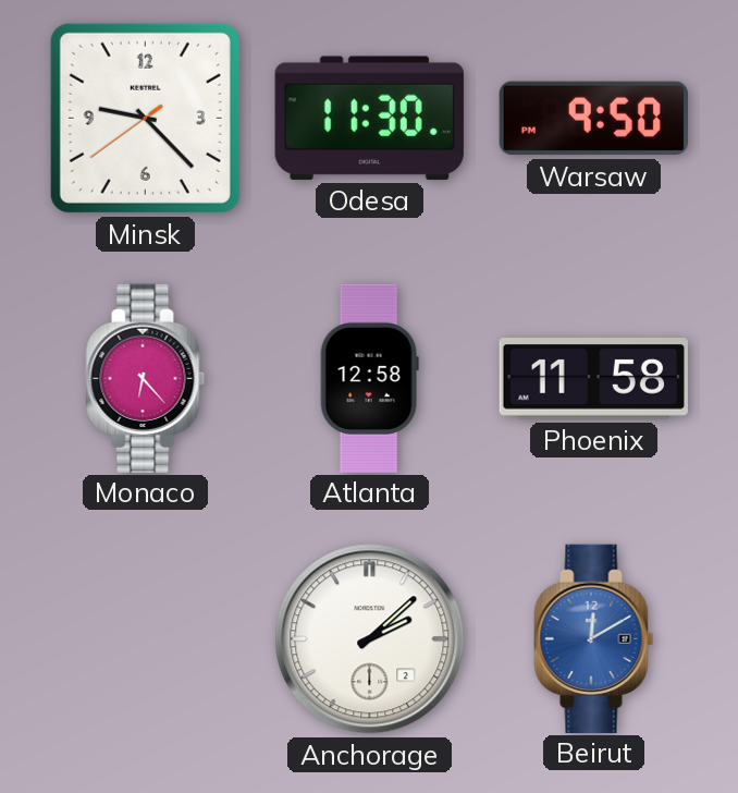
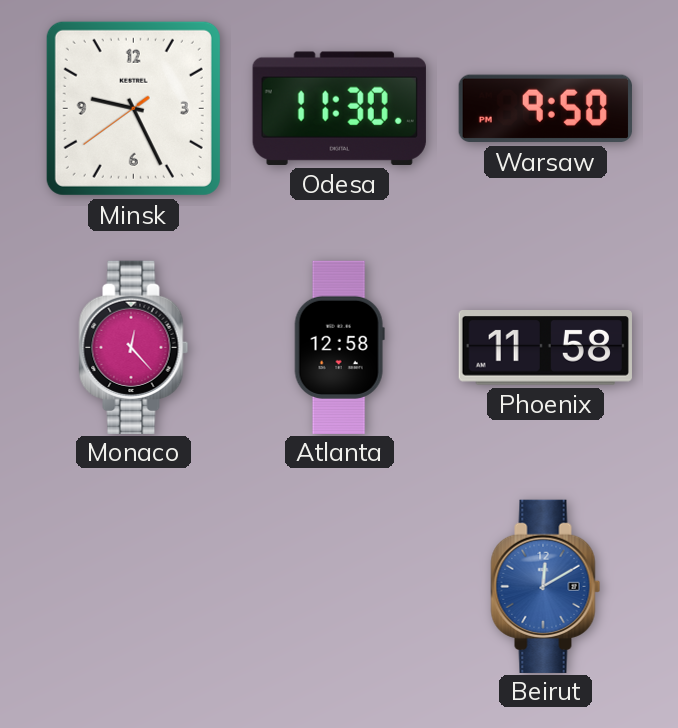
Minsk: 9:22 -> 9:25
Monaco: 6:23 -> 12:23
Anchorage: 2:08 -> none
